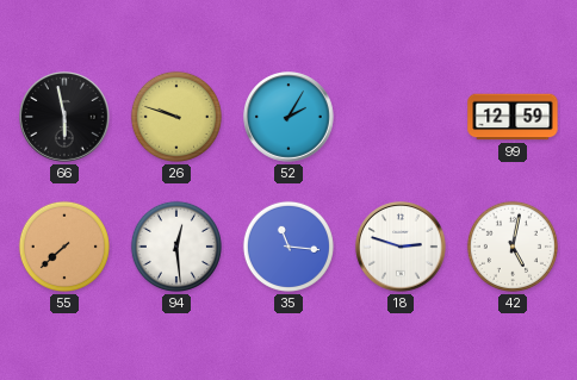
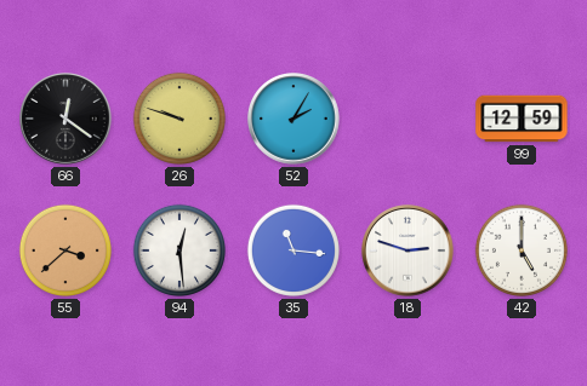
66: 5:58 -> 12:21
55: 7:38 -> 3:38
42: 5:02 -> 5:00
